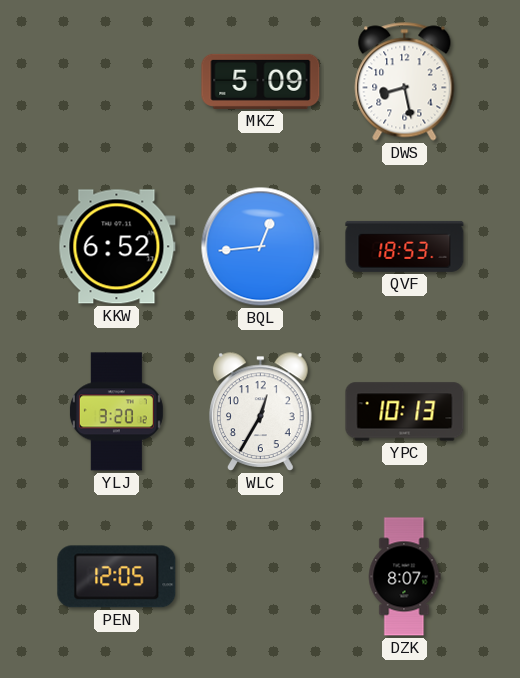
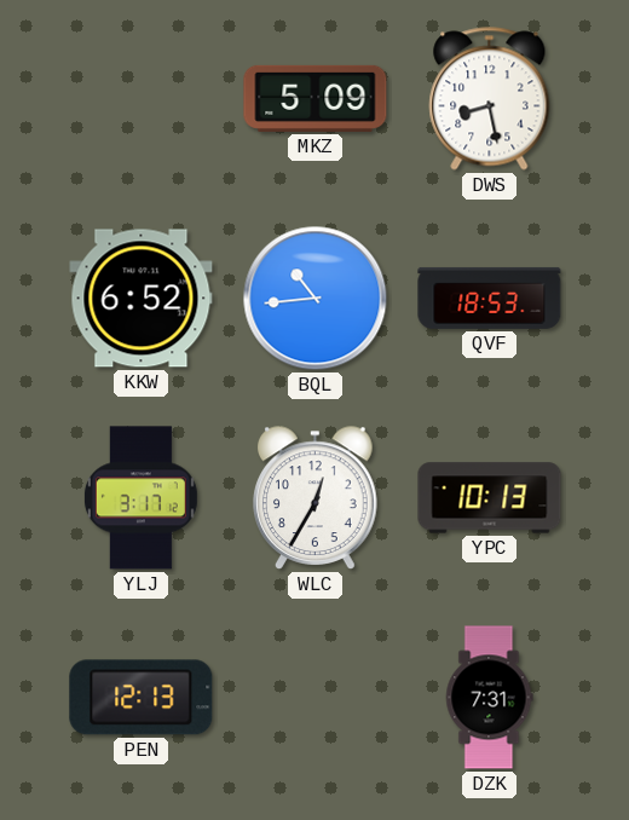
BQL: 12:44 -> 10:44
YLJ: 3:20 -> 3:17
PEN: 12:05 -> 12:13
DZK: 8:07 -> 7:31
